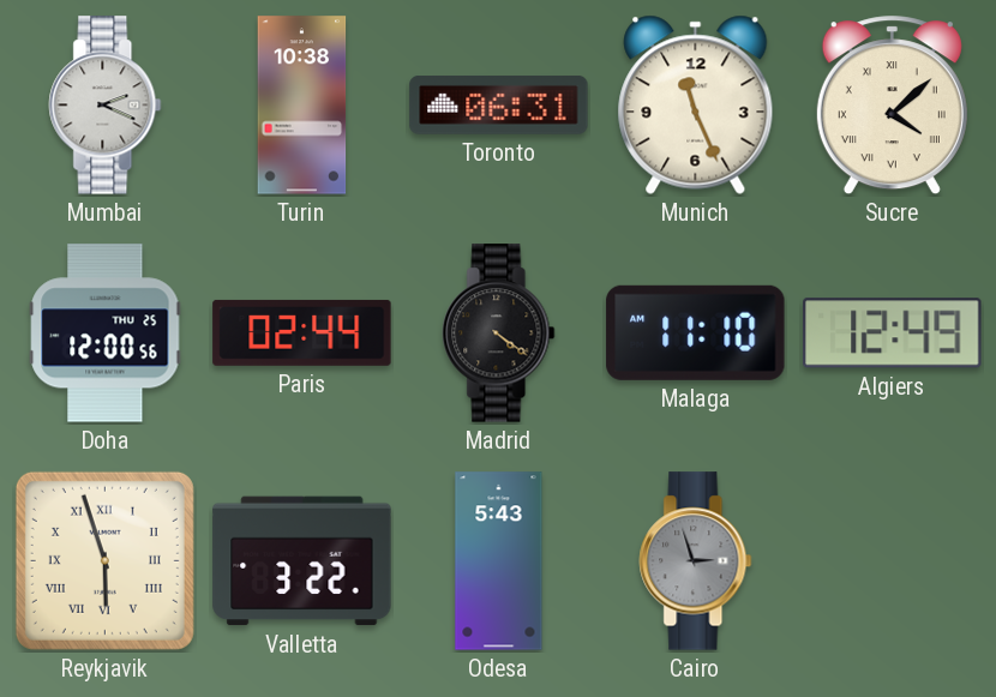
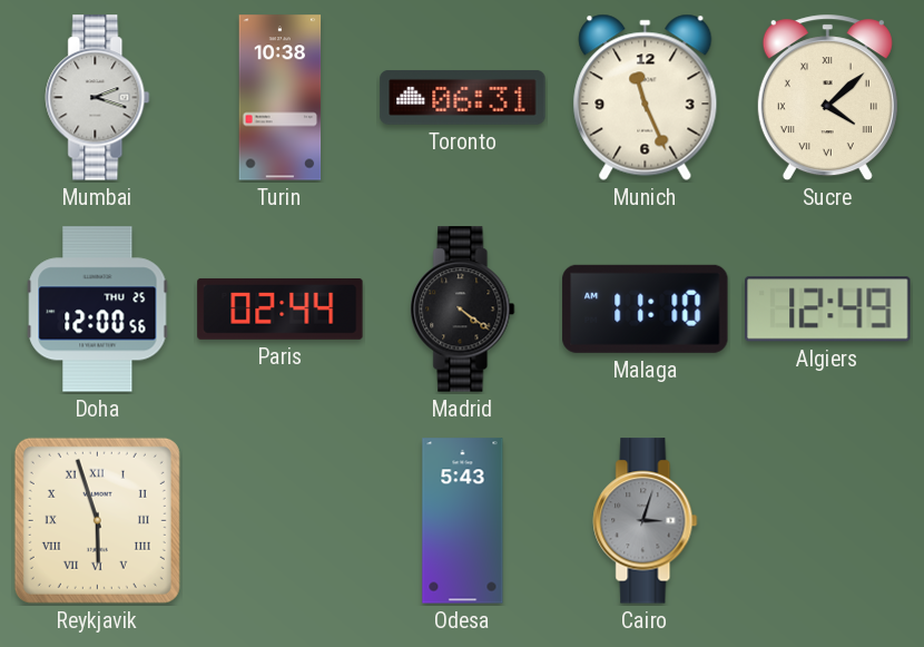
Mumbai: 2:19 -> 2:18
Valletta: 3:22 -> none
Cairo: 2:57 -> 3:03
